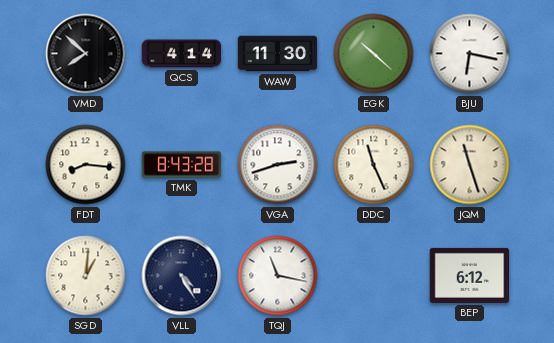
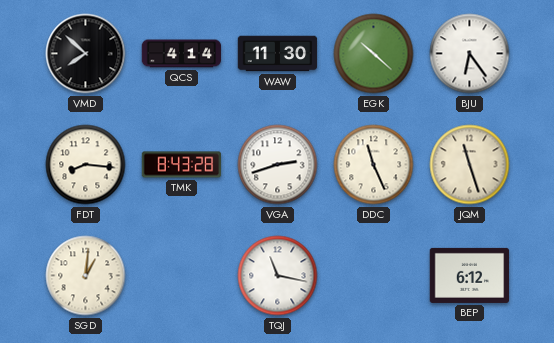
BJU: 6:17 -> 6:24
VLL: 4:25 -> none
